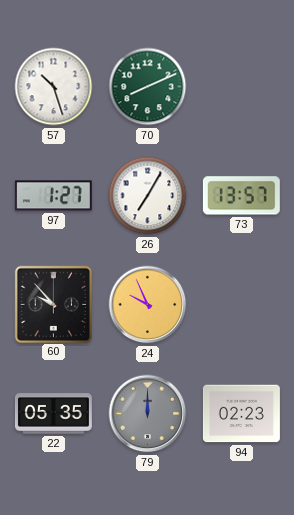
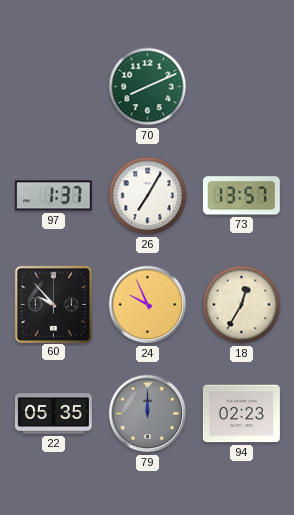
57: 10:27 -> none
97: 1:27 -> 1:37
18: none -> 12:35
